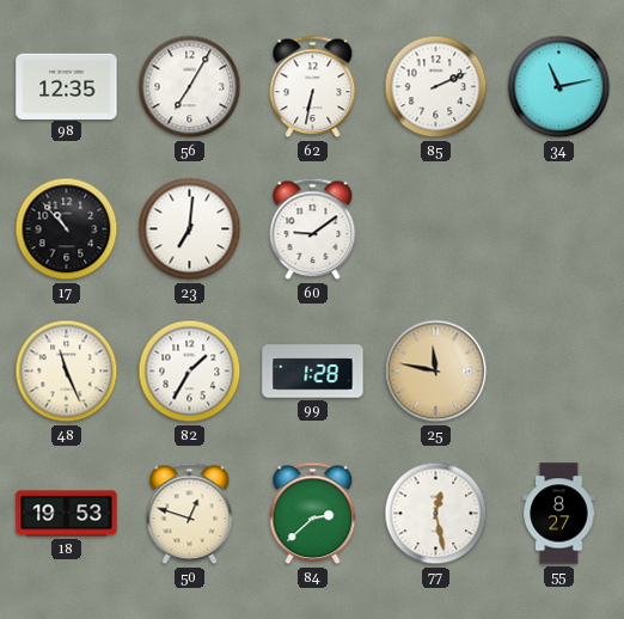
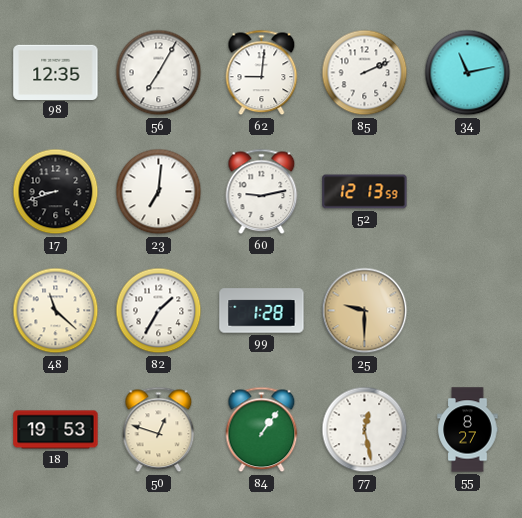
62: 6:32 -> 9:01
17: 10:53 -> 8:42
60: 9:09 -> 9:13
52: none -> 12:13
48: 11:26 -> 11:22
25: 11:47 -> 9:30
84: 2:38 -> 1:06
